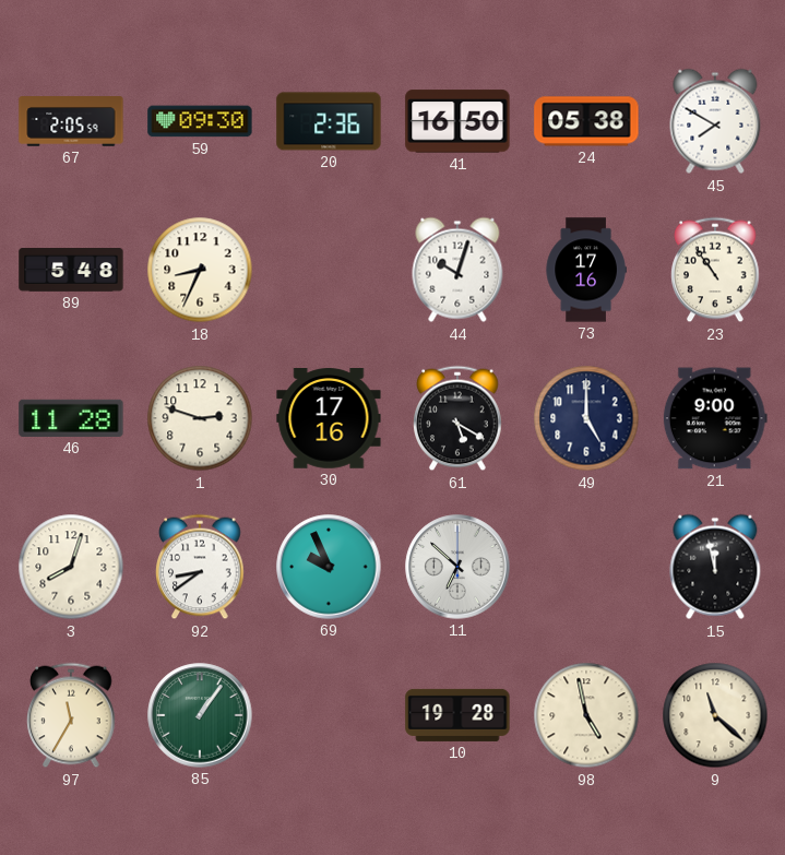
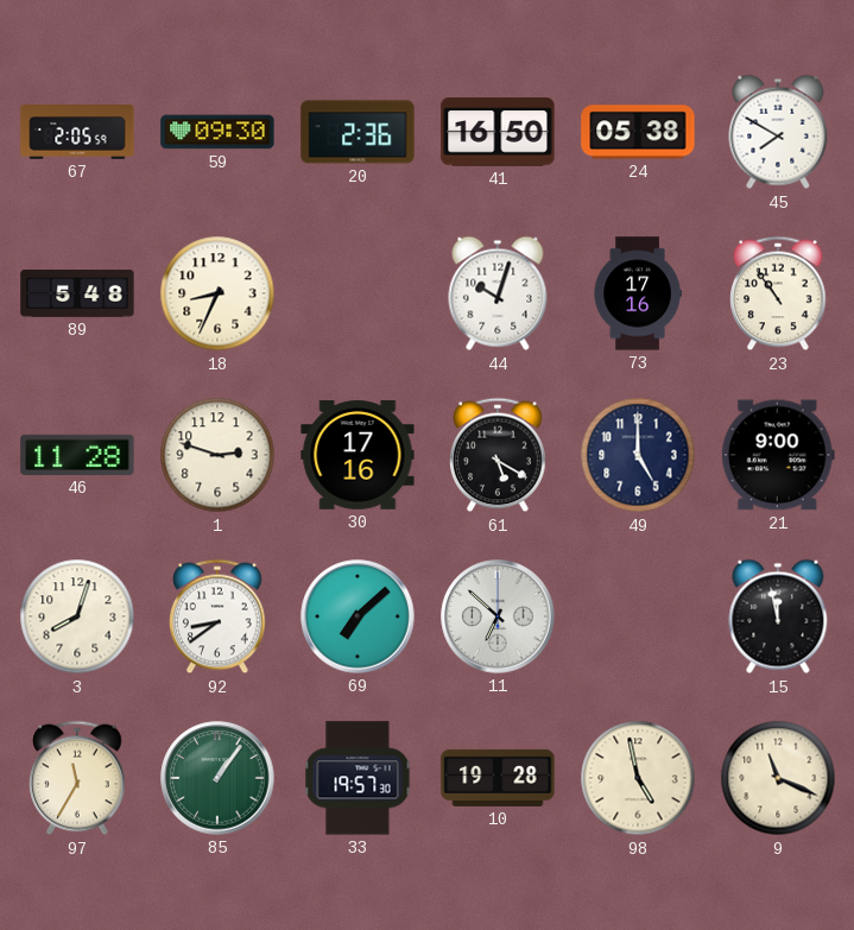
69: 9:56 -> 7:08
33: none -> 19:57
9: 11:22 -> 11:19
